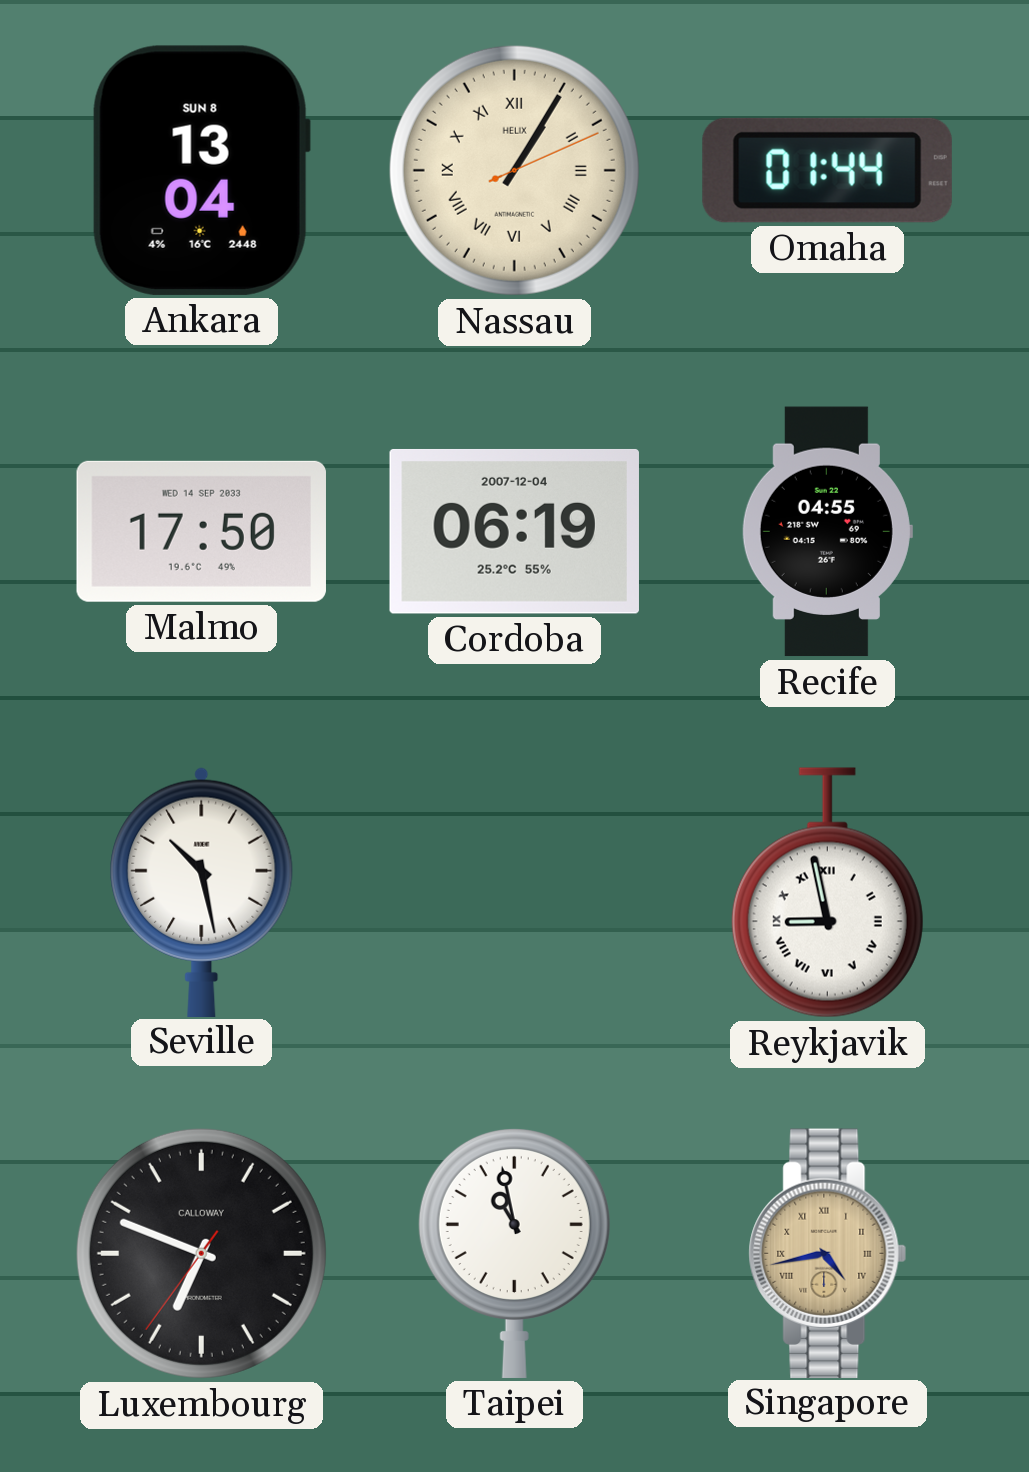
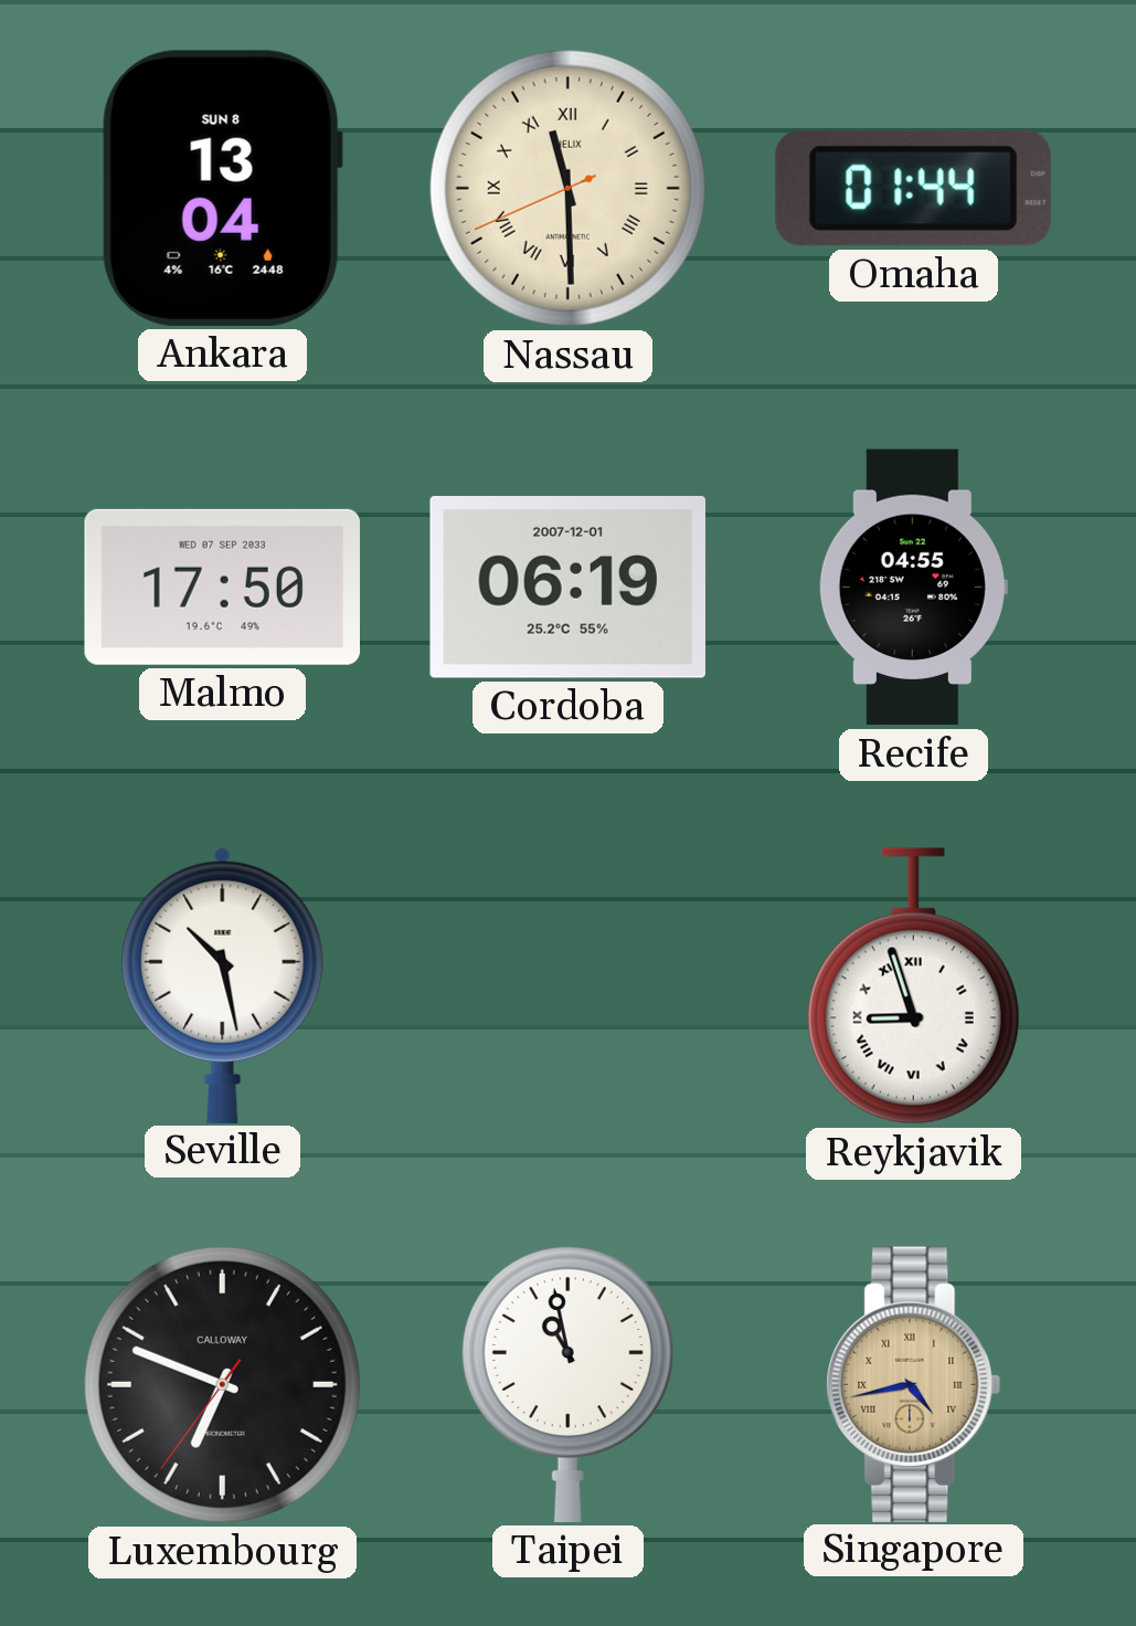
Nassau: 1:05 -> 11:29
Malmo date: WED 14 SEP 2033 -> WED 07 SEP 2033
Cordoba date: 2007-12-04 -> 2007-12-01
Reykjavik: 8:58 -> 8:57
